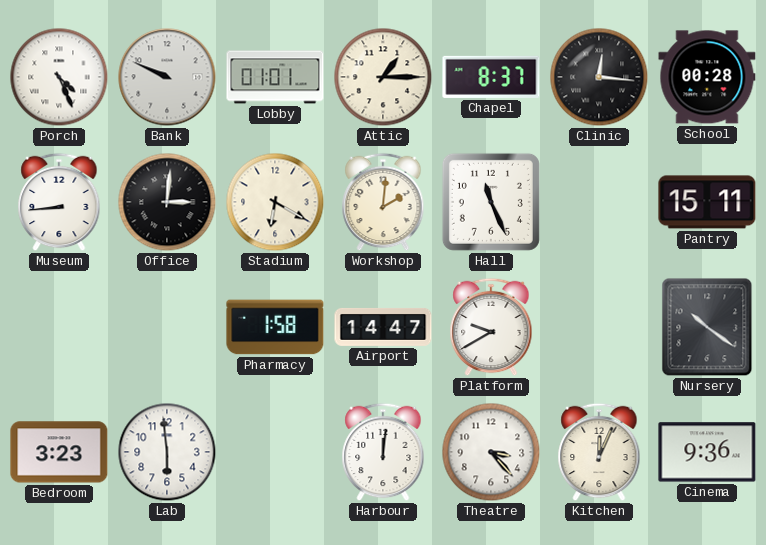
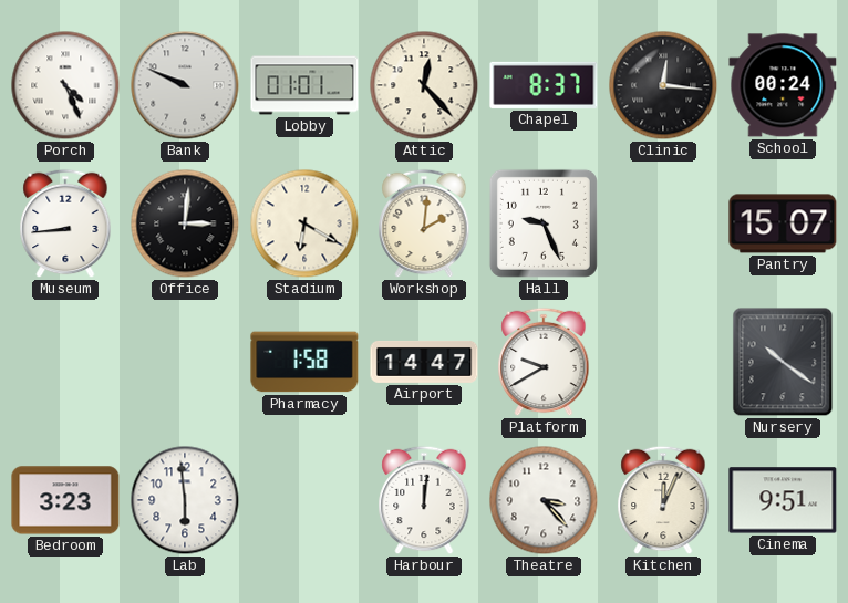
Attic: 1:15 -> 12:23
School: 00:28 -> 00:24
Hall: 11:26 -> 9:26
Pantry: 15:11 -> 15:07
Cinema: 9:36 -> 9:51
